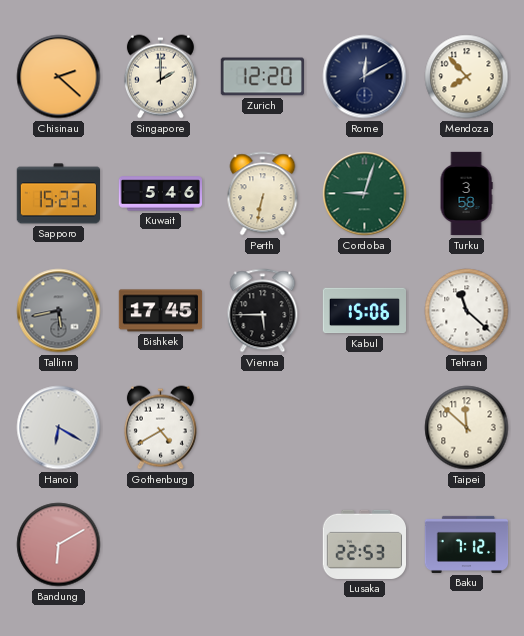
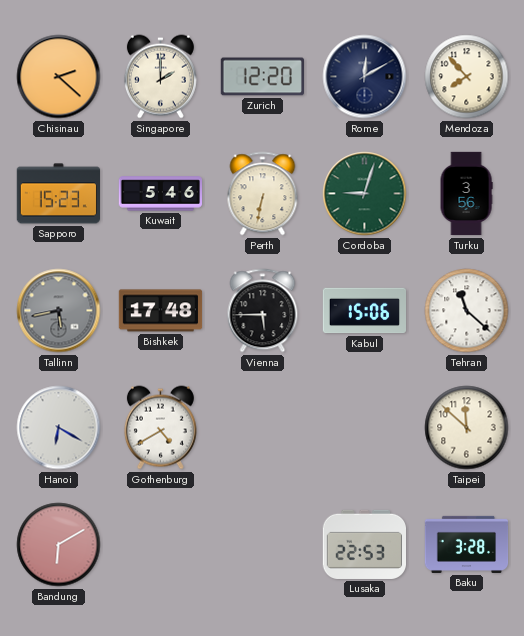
Turku: 3:58 -> 3:56
Bishkek: 17:45 -> 17:48
Baku: 7:12 -> 3:28
